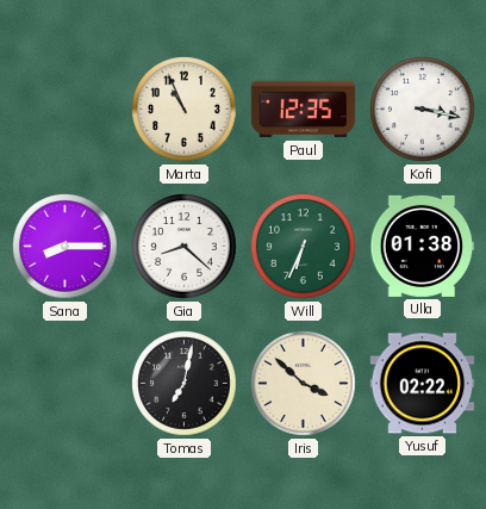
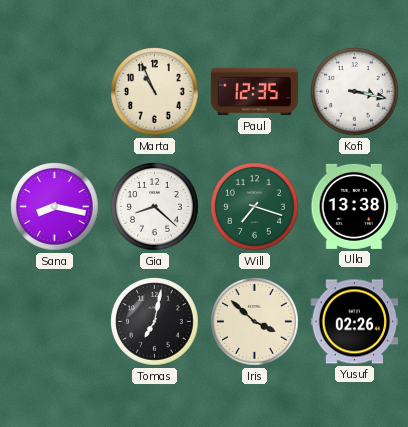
Sana: 8:15 -> 8:17
Will: 6:34 -> 7:18
Ulla: 01:38 -> 13:38
Yusuf: 02:22 -> 02:26
